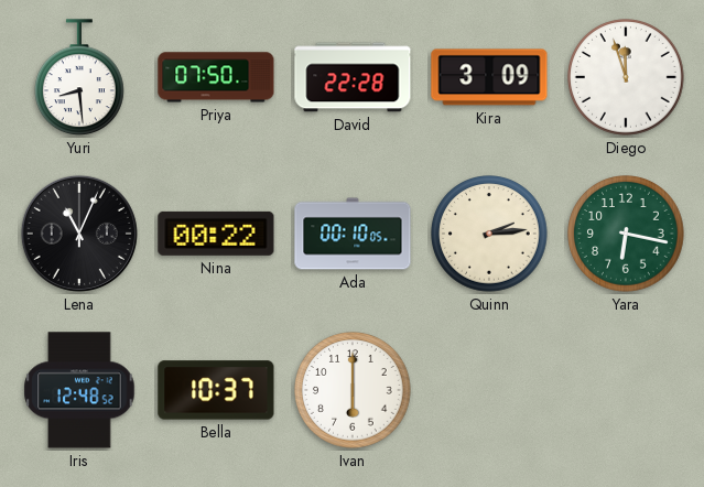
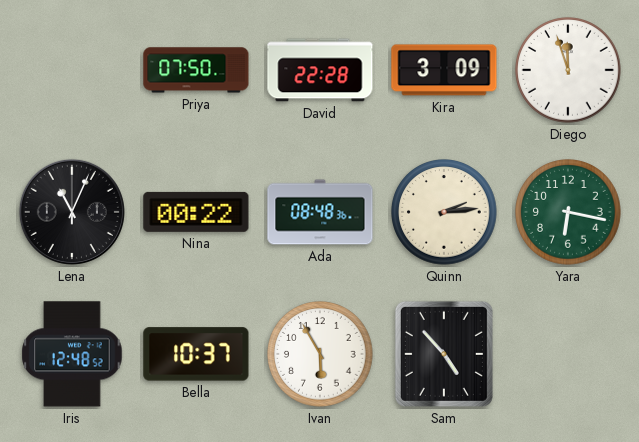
Yuri: 8:29 -> none
Ada: 00:10 -> 08:48
Ivan: 6:00 -> 5:55
Sam: none -> 4:53
